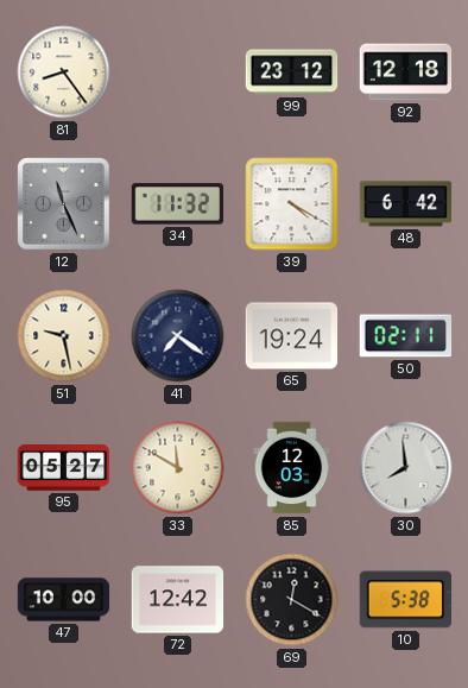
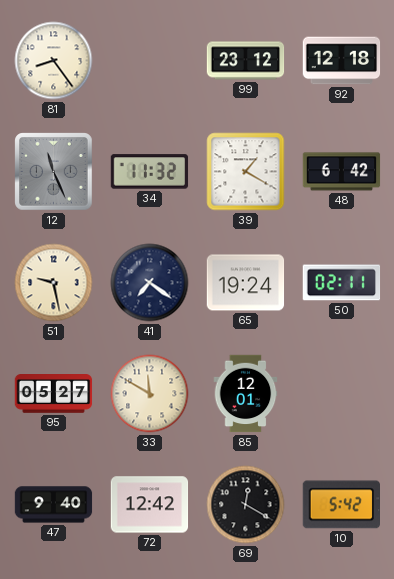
39: 4:20 -> 1:20
85: 12:03 -> 12:01
30: 7:59 -> none
47: 10:00 -> 9:40
10: 5:38 -> 5:42
